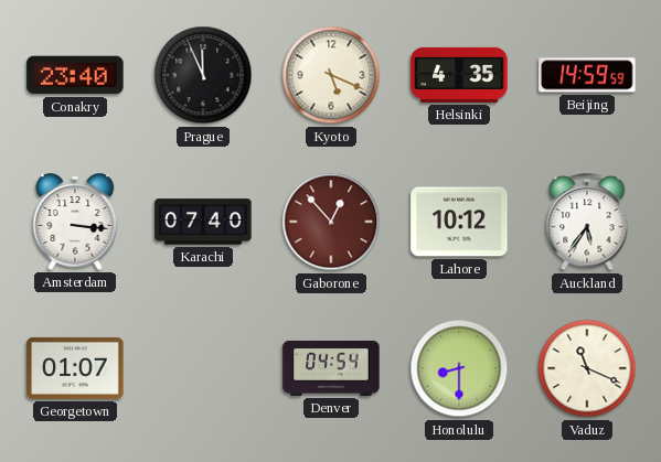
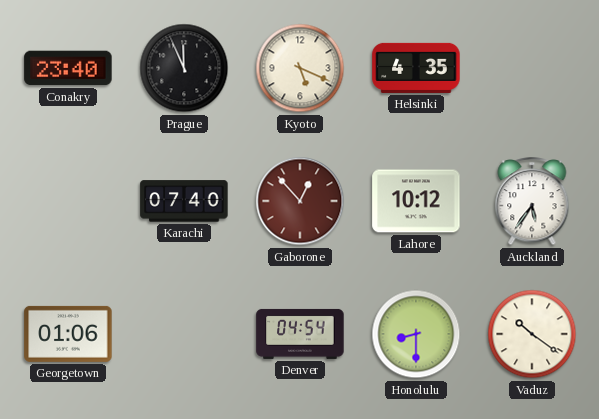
Beijing: 14:59 -> none
Amsterdam: 3:16 -> none
Georgetown: 01:07 -> 01:06
Vaduz: 11:19 -> 10:21
